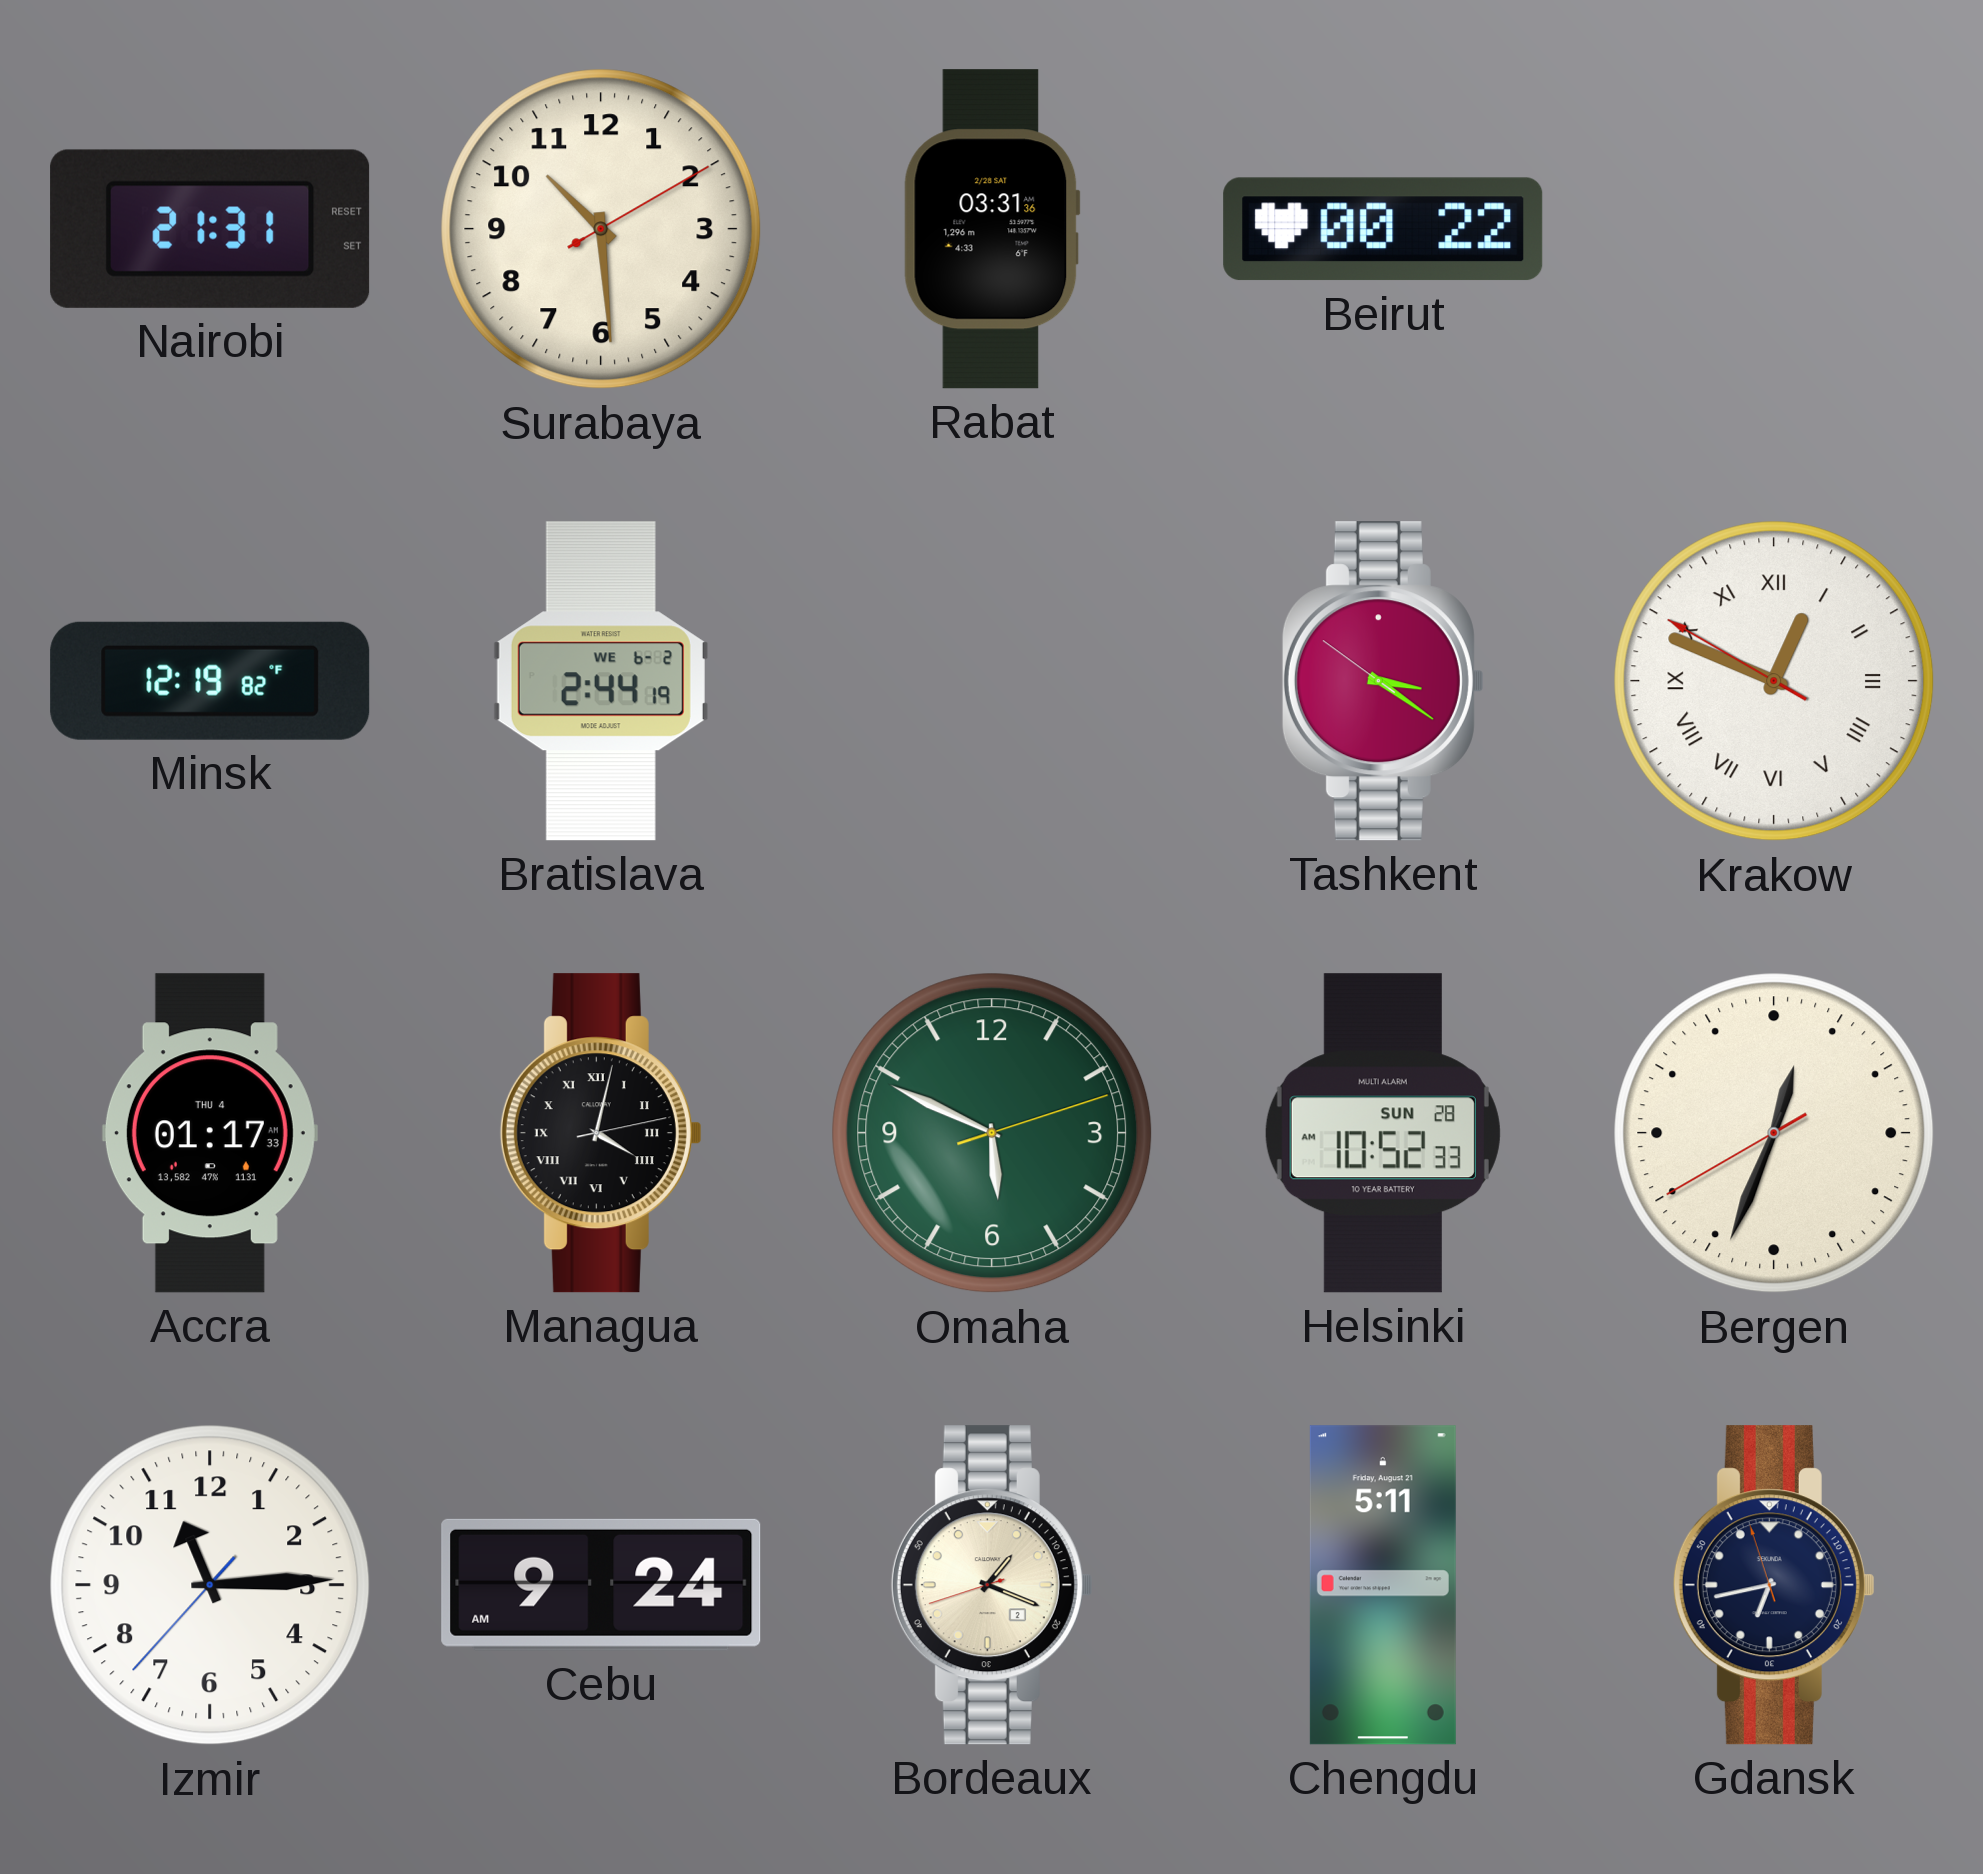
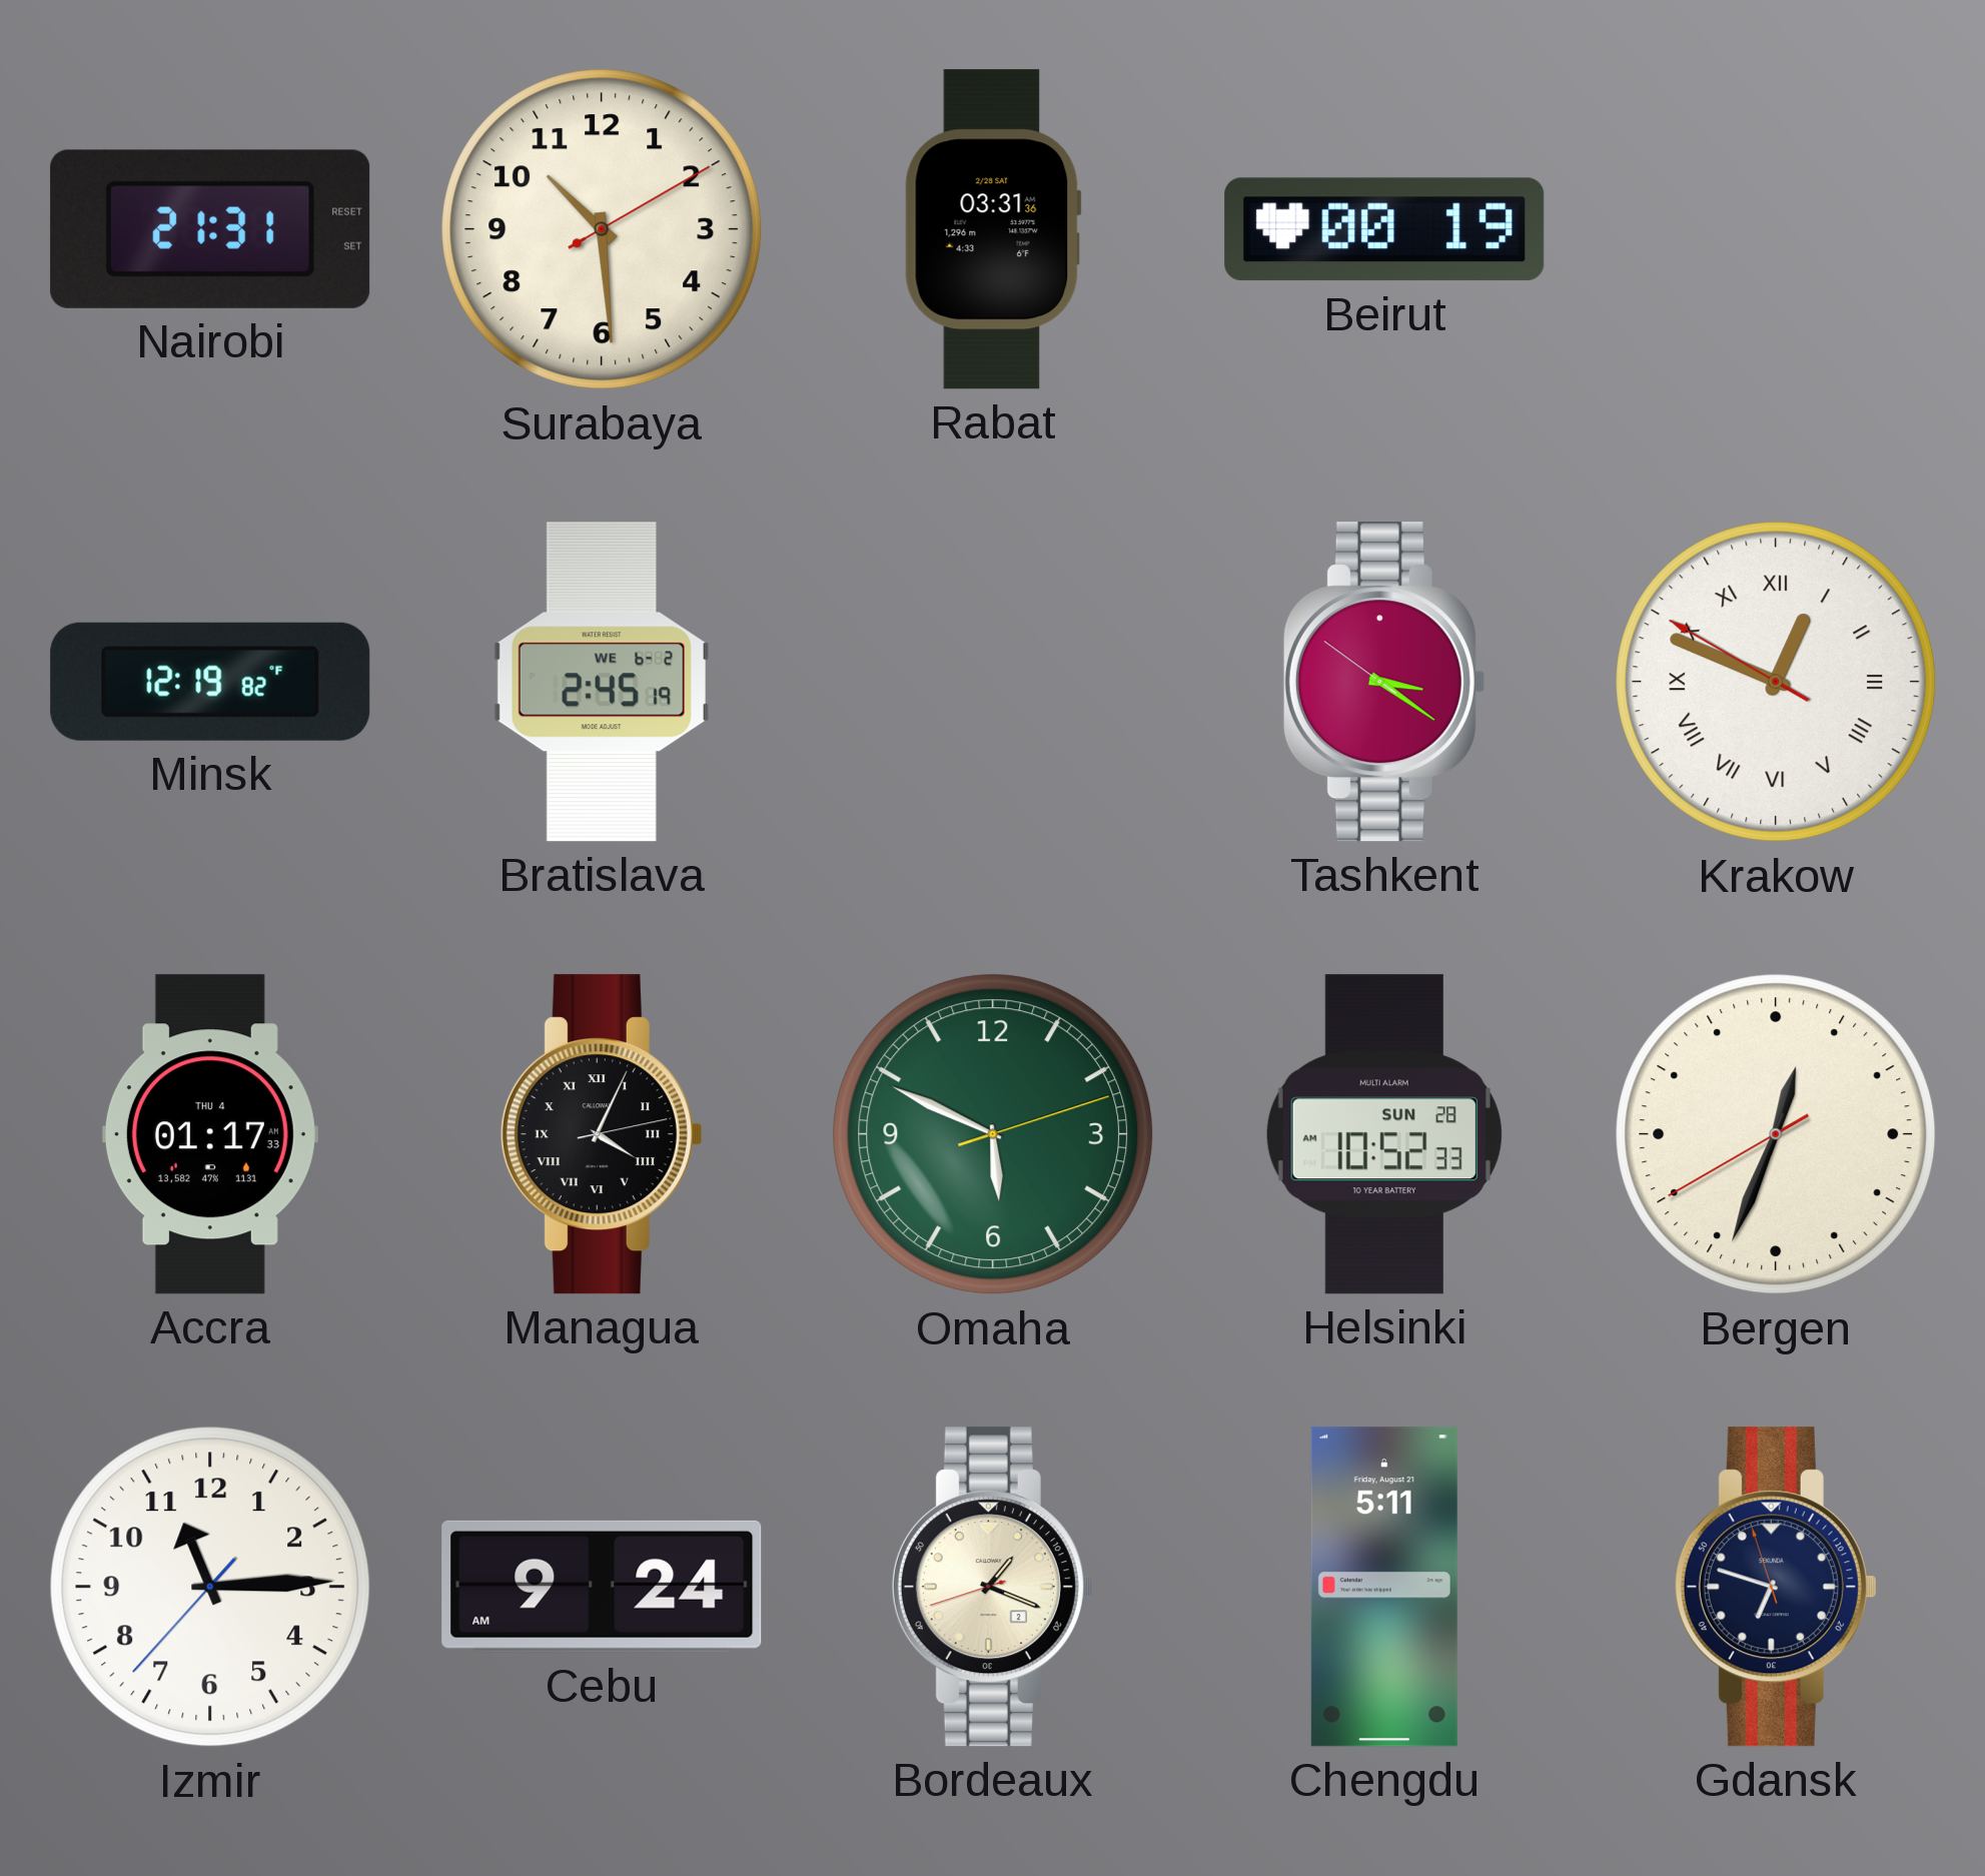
Beirut: 00:22 -> 00:19
Bratislava: 2:44 -> 2:45
Managua: 4:02 -> 4:04
Gdansk: 6:42 -> 6:47
